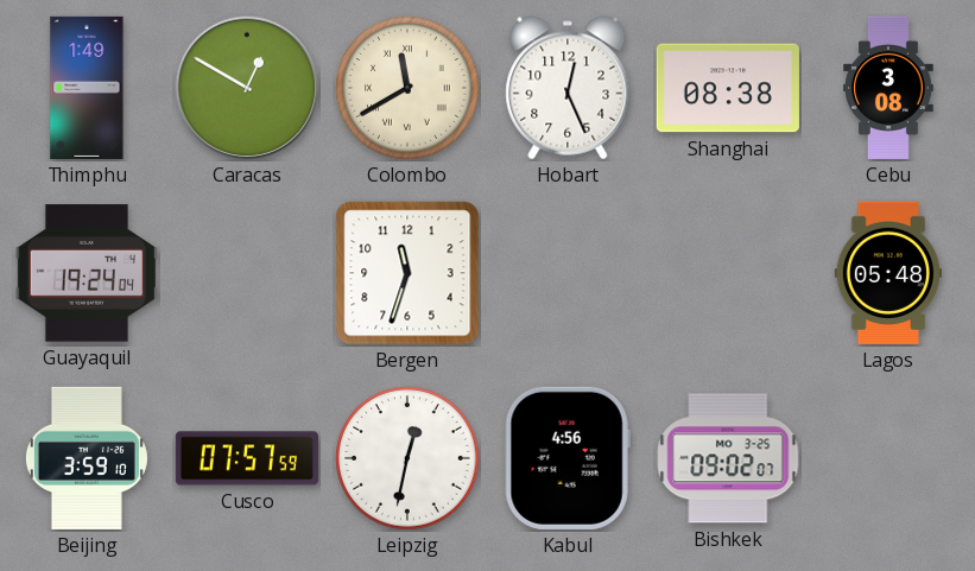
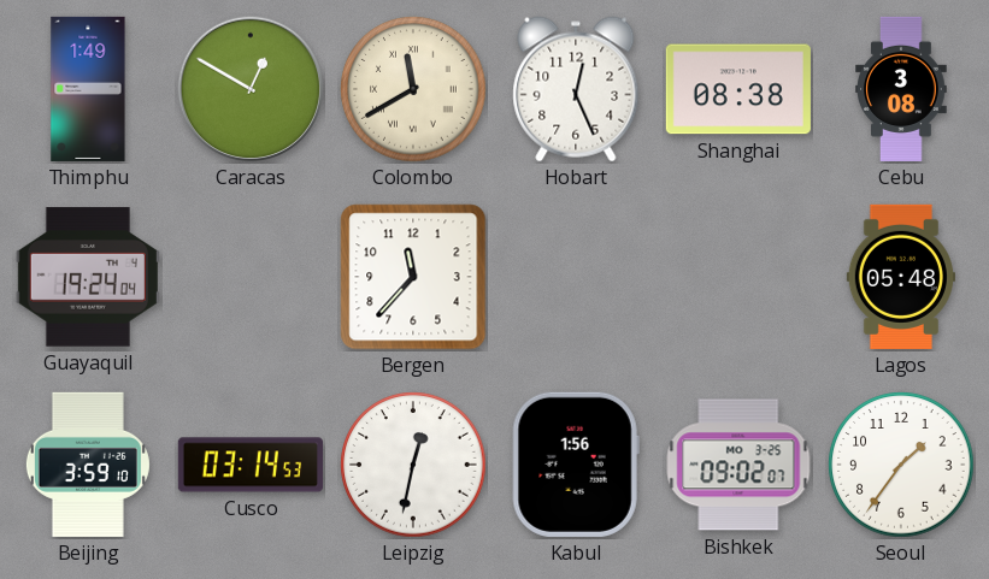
Bergen: 11:33 -> 11:37
Cusco: 07:57 -> 03:14
Kabul: 4:56 -> 1:56
Seoul: none -> 1:36
